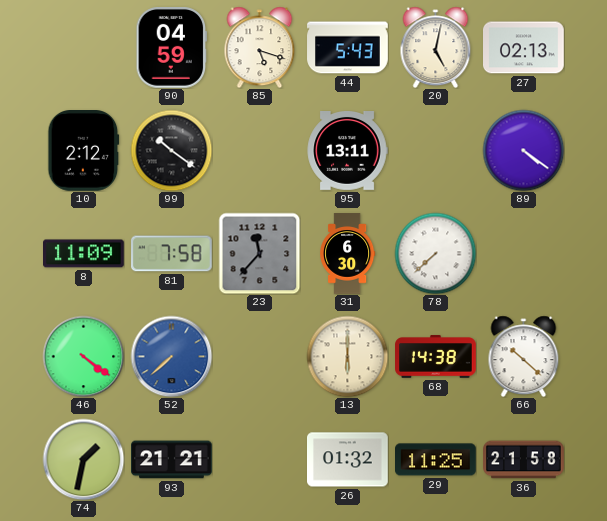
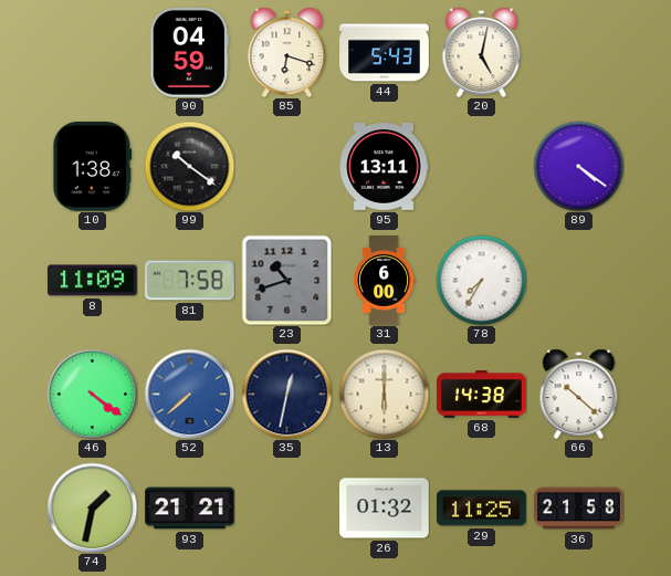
85: 5:18 -> 6:18
27: 02:13 -> none
10: 2:12 -> 1:38
23: 11:37 -> 10:42
31: 6:30 -> 6:00
78: 7:38 -> 7:35
35: none -> 12:32
